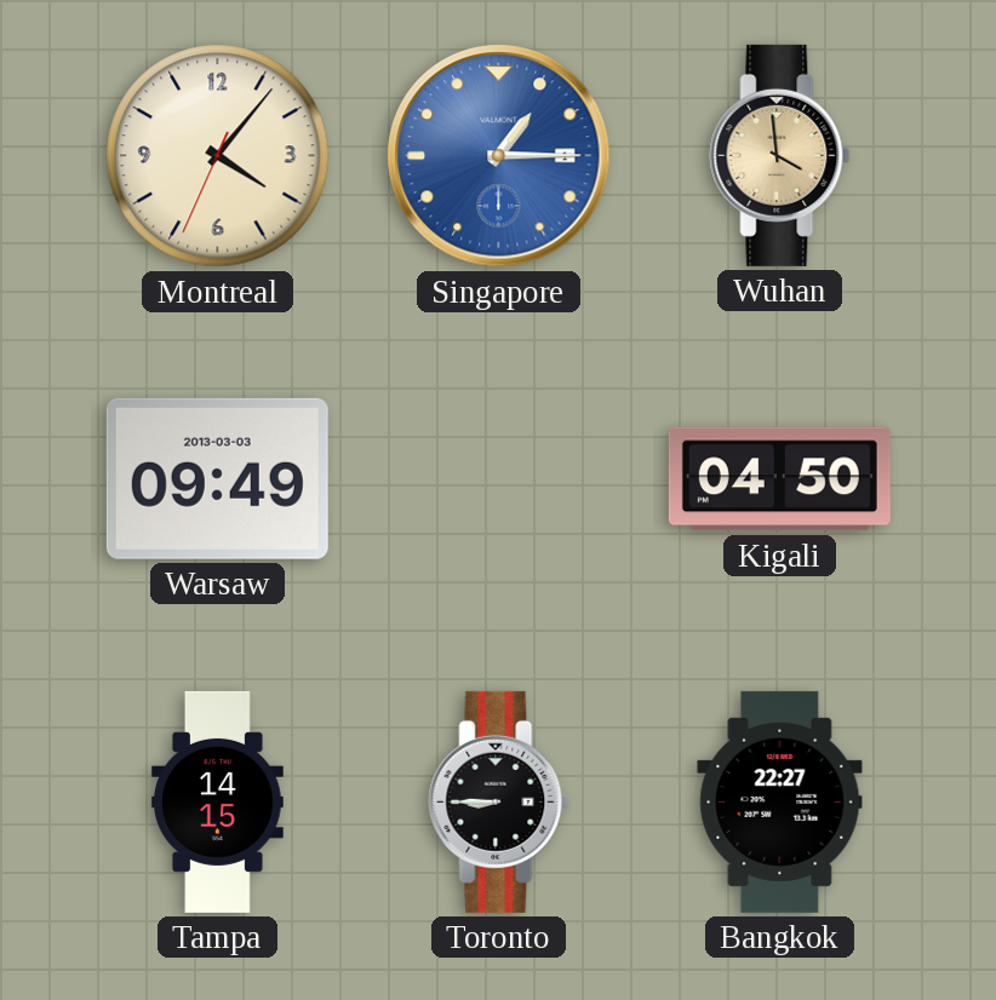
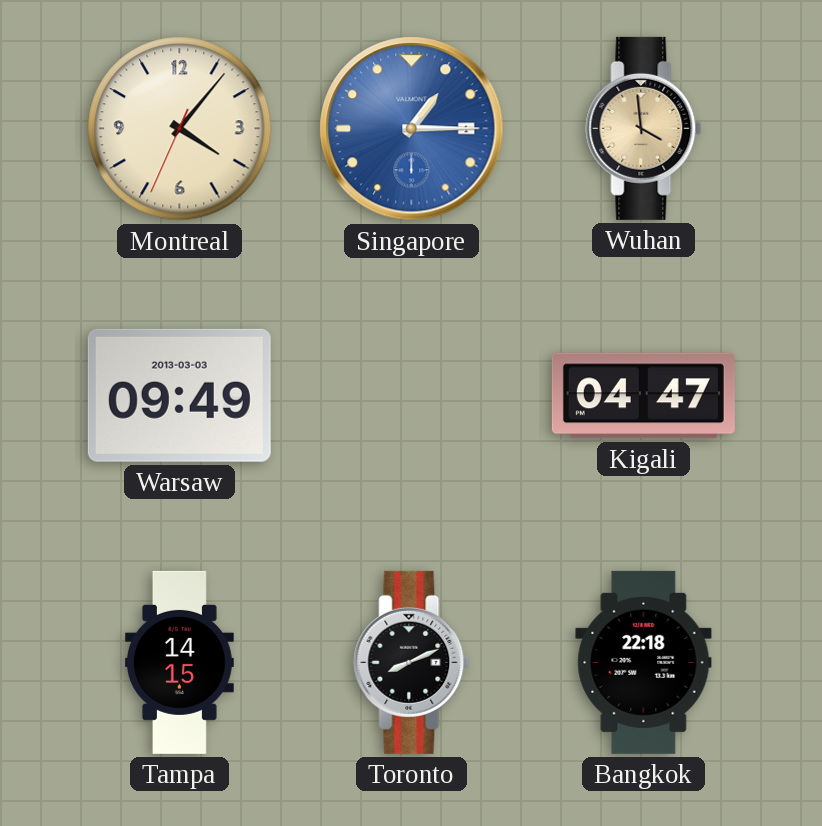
Kigali: 04:50 -> 04:47
Toronto: 8:45 -> 8:11
Bangkok: 22:27 -> 22:18
